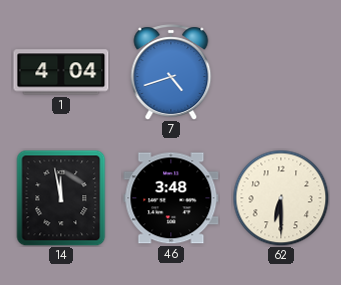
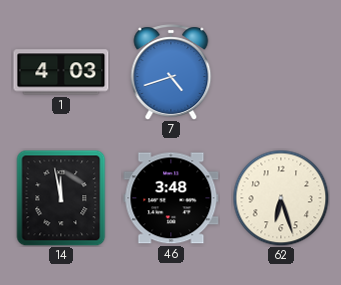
1: 4:04 -> 4:03
62: 6:30 -> 6:27
